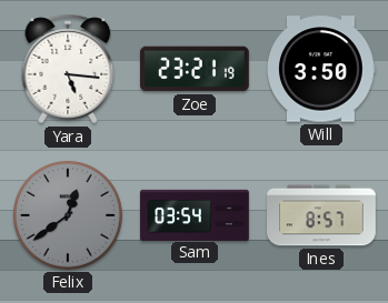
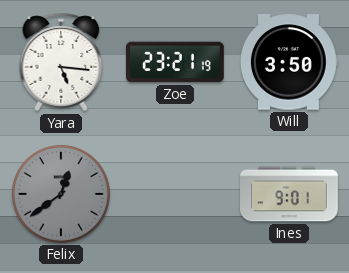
Sam: 03:54 -> none
Ines: 8:57 -> 9:01
